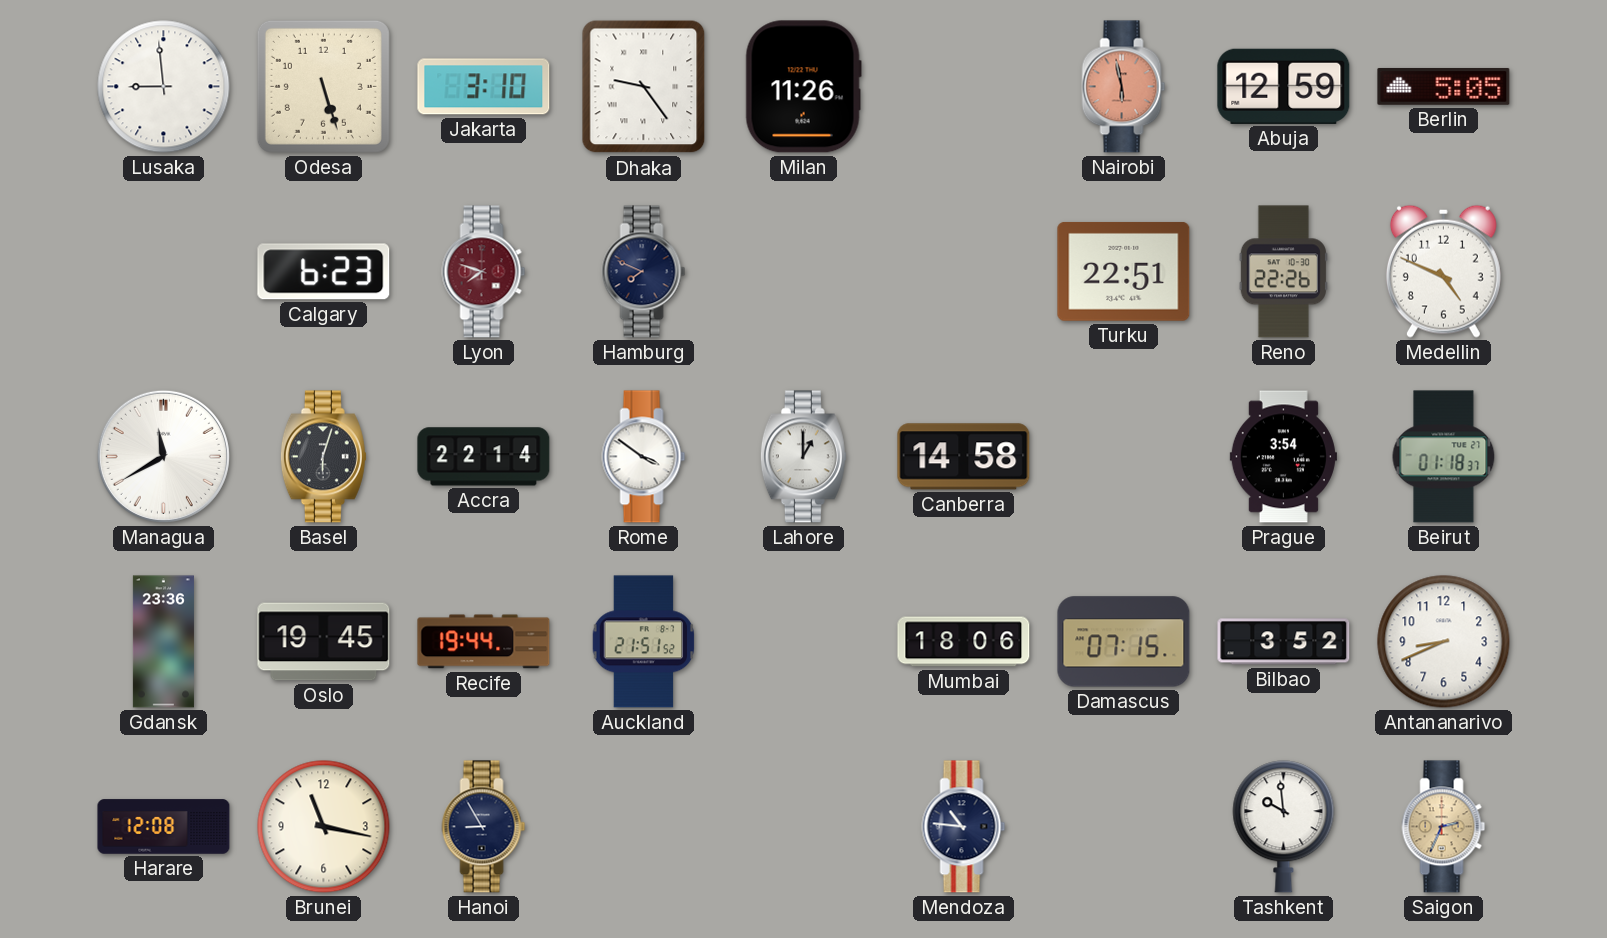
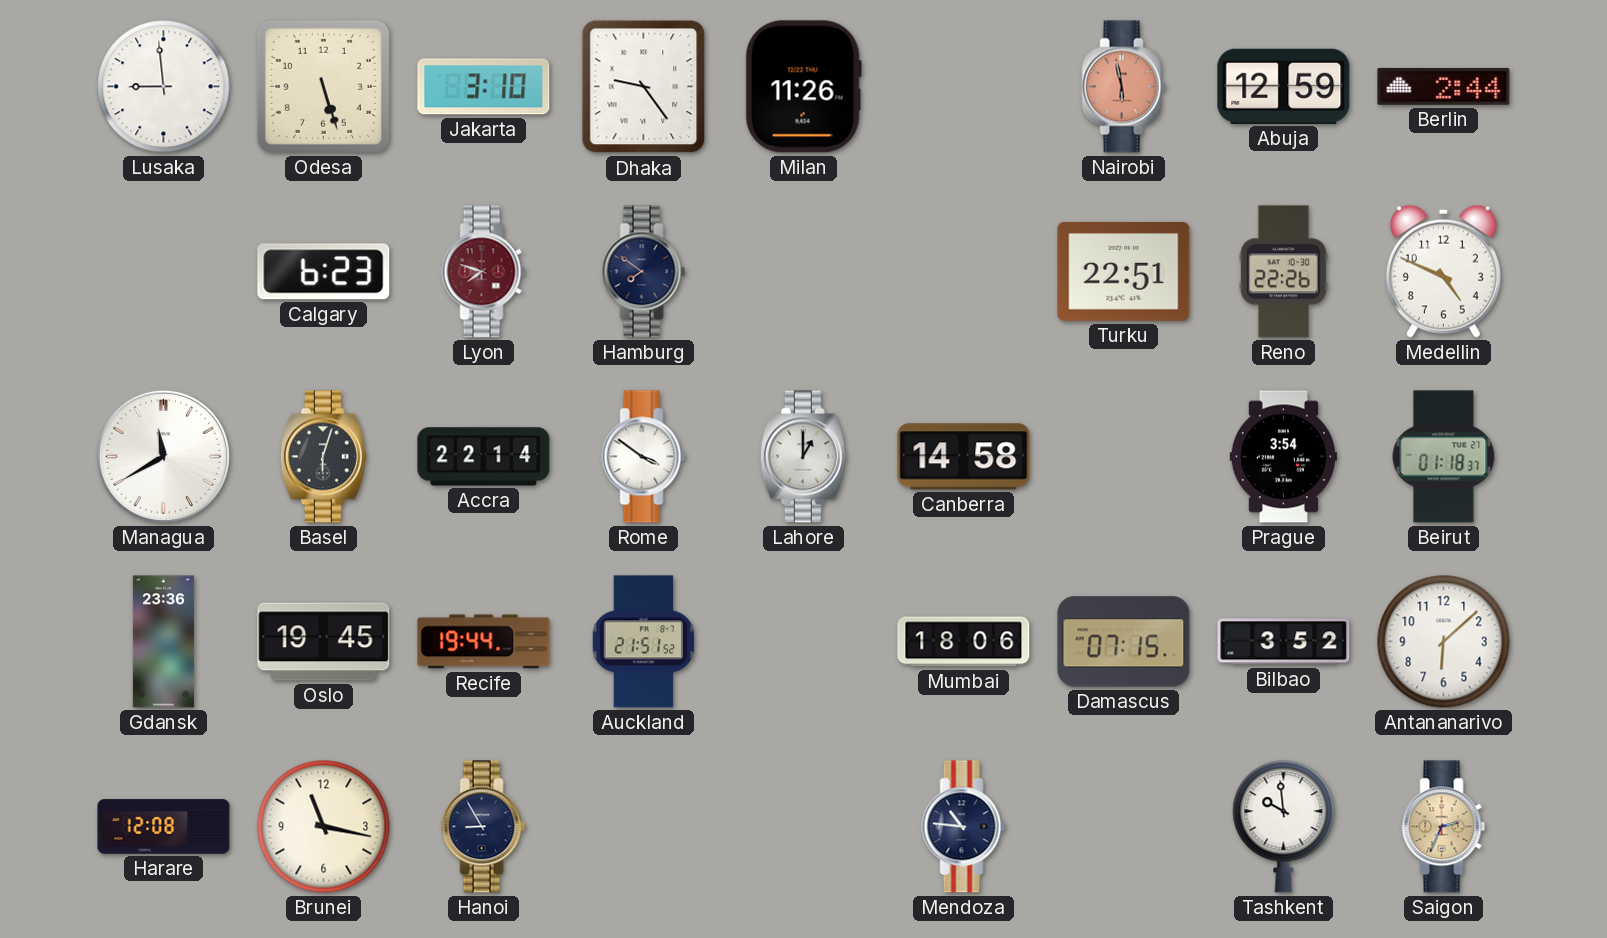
Berlin: 5:05 -> 2:44
Hamburg: 7:49 -> 7:51
Antananarivo: 8:41 -> 6:08
